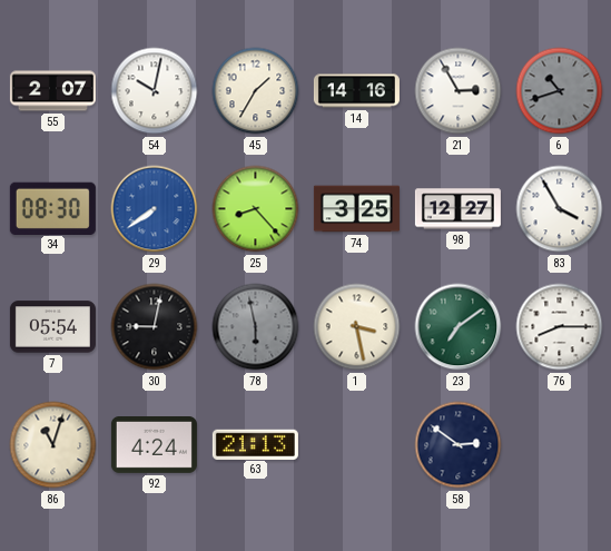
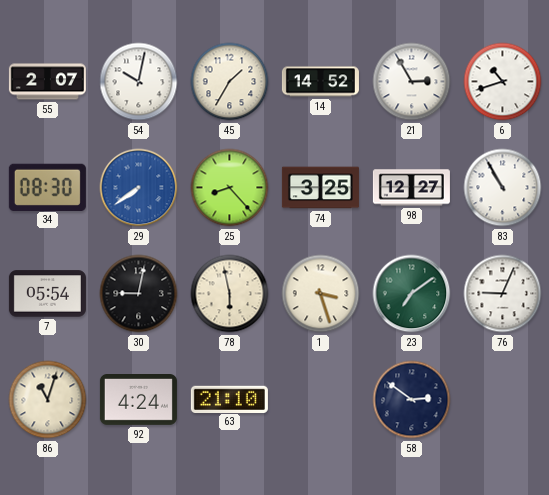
14: 14:16 -> 14:52
6 dial: grey -> white
83: 3:55 -> 10:55
78 dial: grey -> cream
1: 3:28 -> 3:27
76: 8:15 -> 9:04
63: 21:13 -> 21:10
